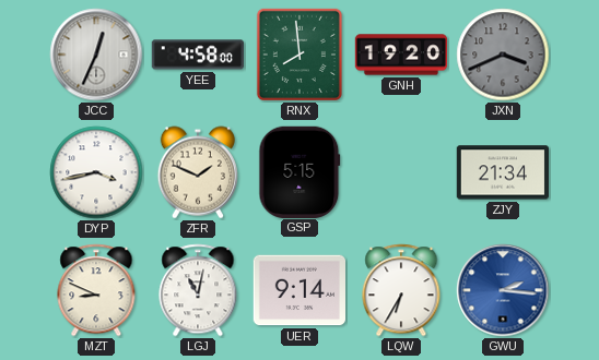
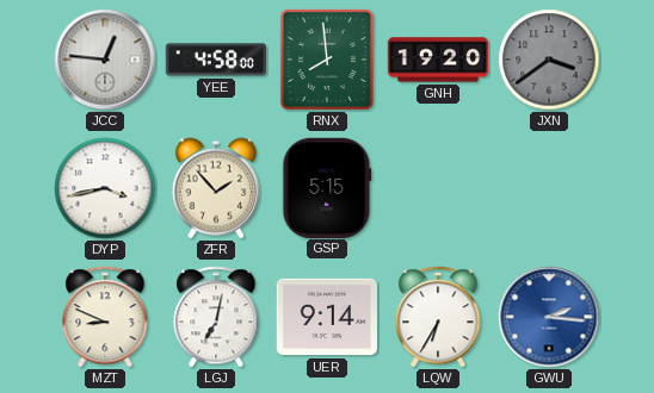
JCC: 12:34 -> 12:46
JXN: 3:41 -> 3:39
ZFR: 1:49 -> 1:53
ZJY: 21:34 -> none
LGJ: 11:02 -> 7:02
